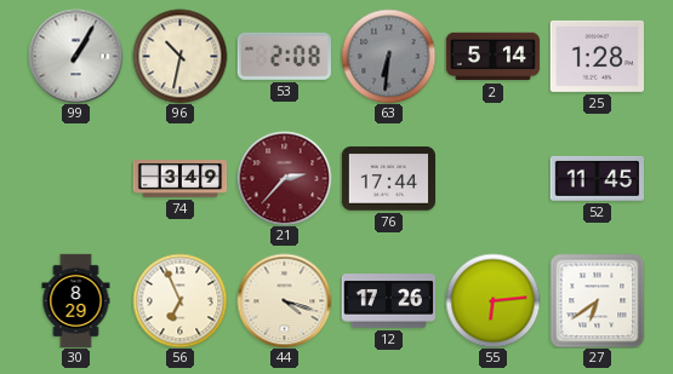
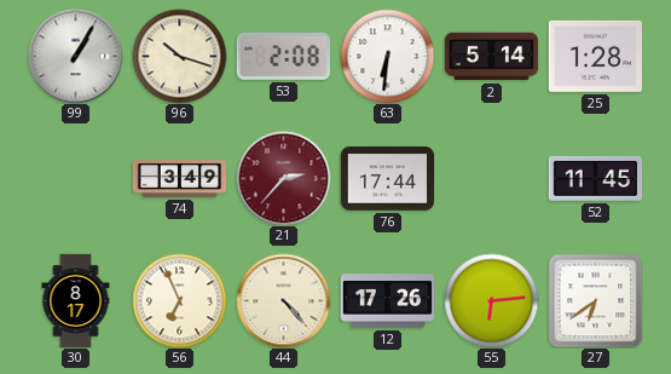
96: 10:32 -> 10:18
63 dial: grey -> white
30: 8:29 -> 8:17
44: 4:18 -> 4:23
